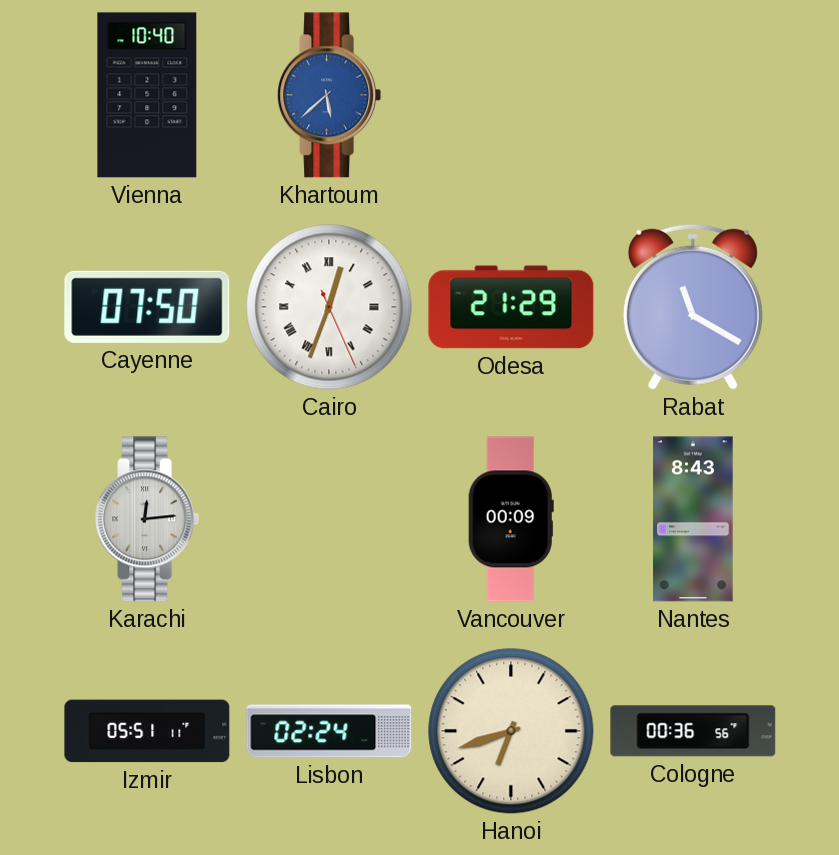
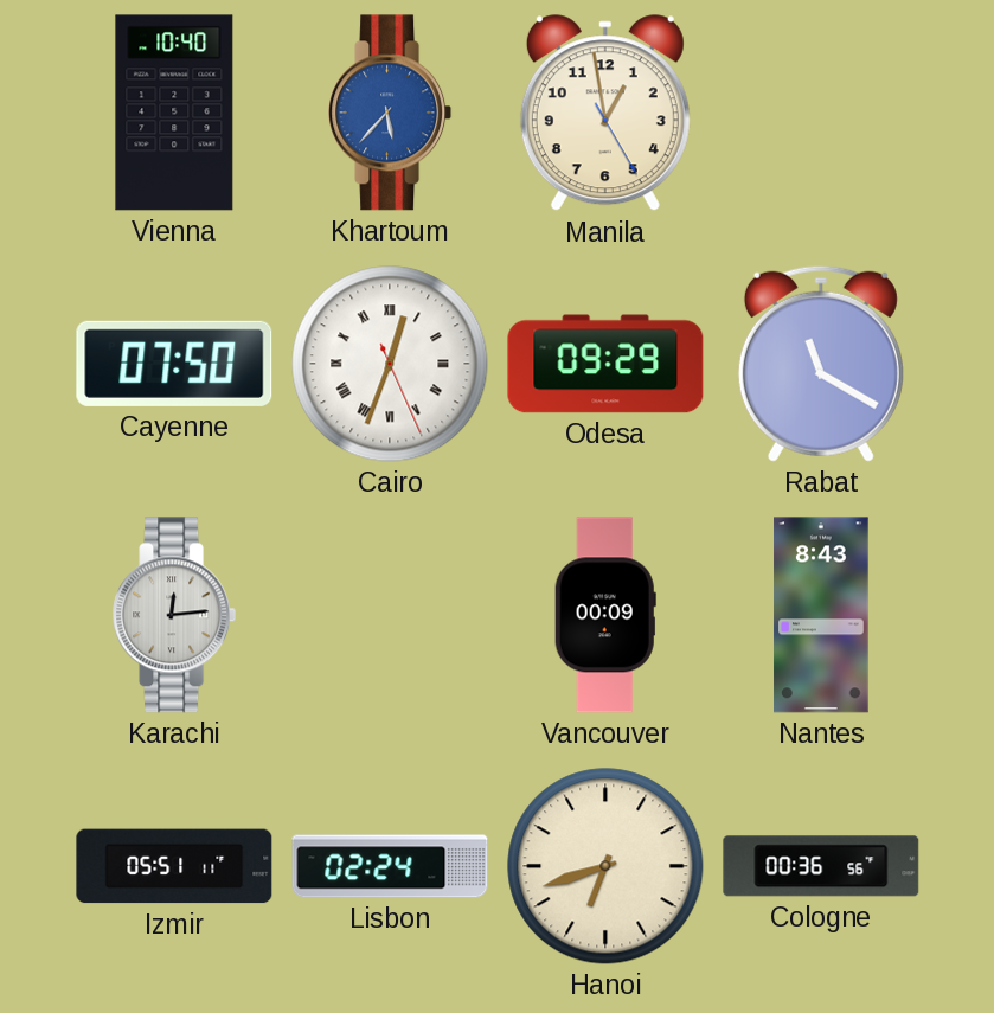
Khartoum: 5:38 -> 5:37
Manila: none -> 12:58
Odesa: 21:29 -> 09:29
